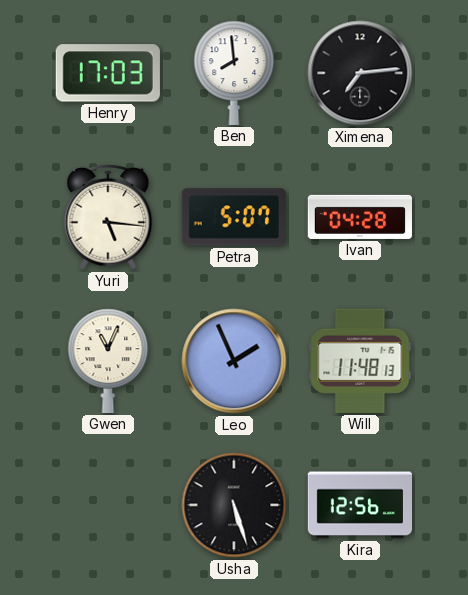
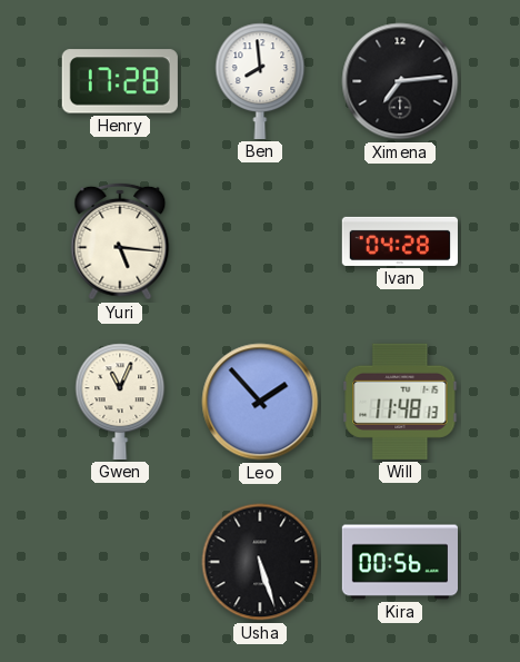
Henry: 17:03 -> 17:28
Petra: 5:07 -> none
Leo: 1:56 -> 1:53
Kira: 12:56 -> 00:56
